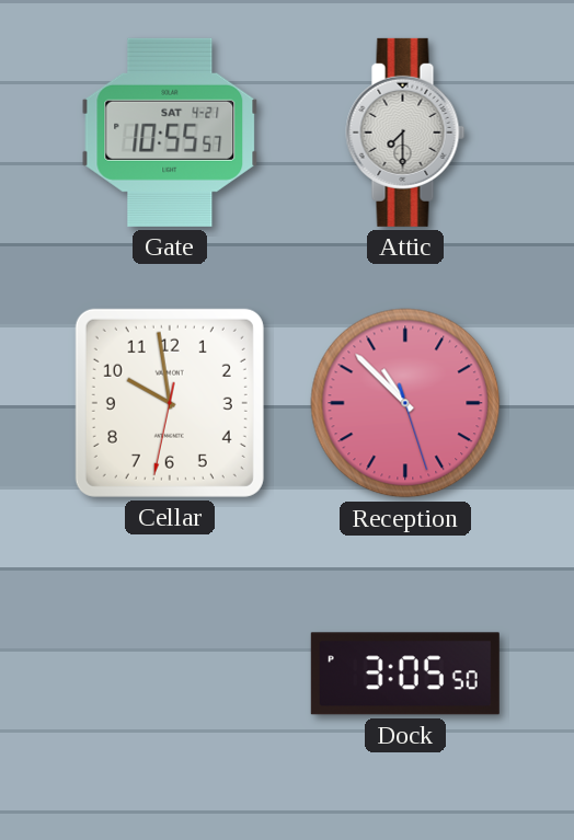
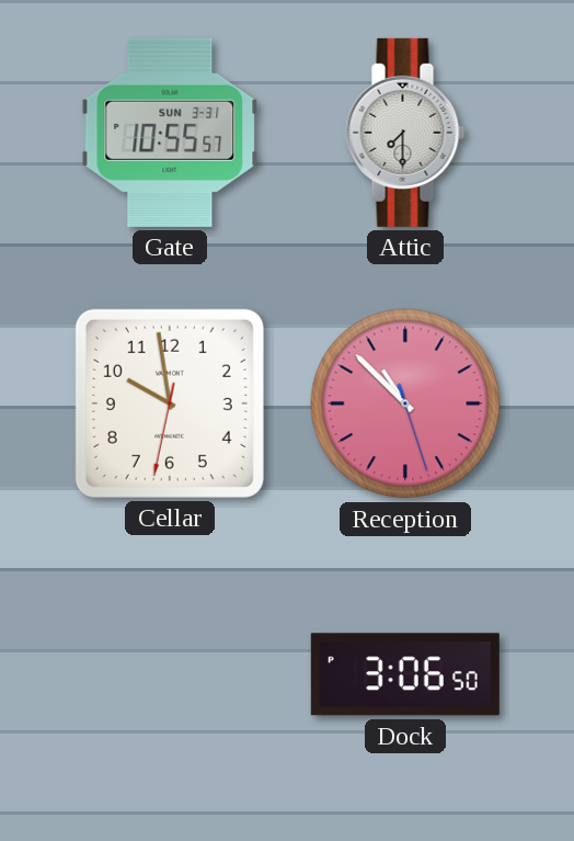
Gate date: SAT 4-21 -> SUN 3-31
Dock: 3:05 -> 3:06
